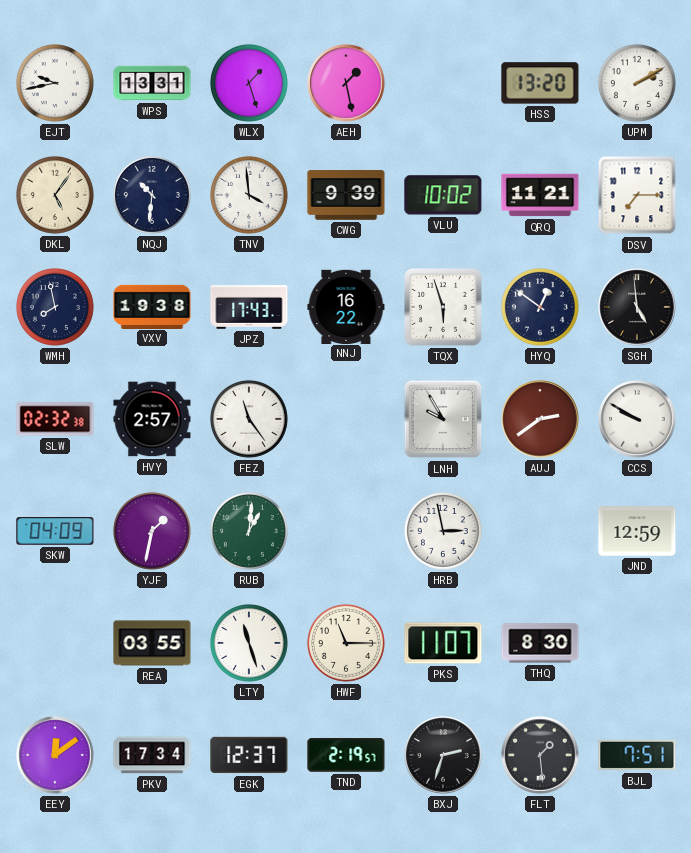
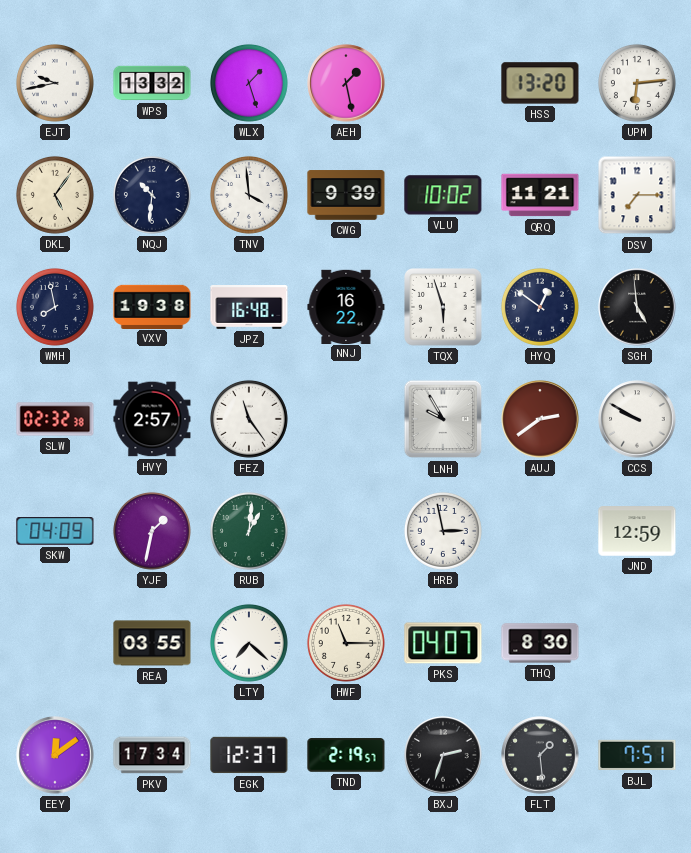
WPS: 13:31 -> 13:32
UPM: 2:10 -> 6:14
JPZ: 17:43 -> 16:48
LTY: 11:27 -> 7:22
PKS: 11:07 -> 04:07
